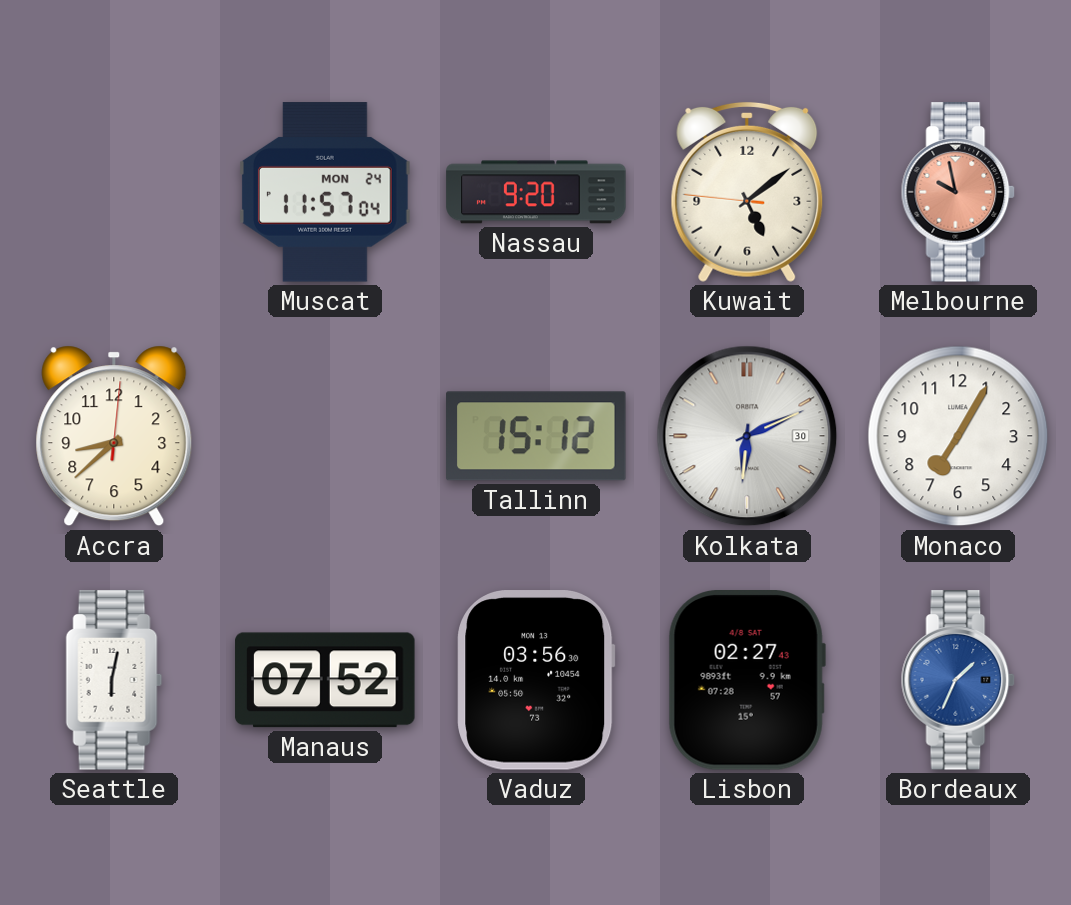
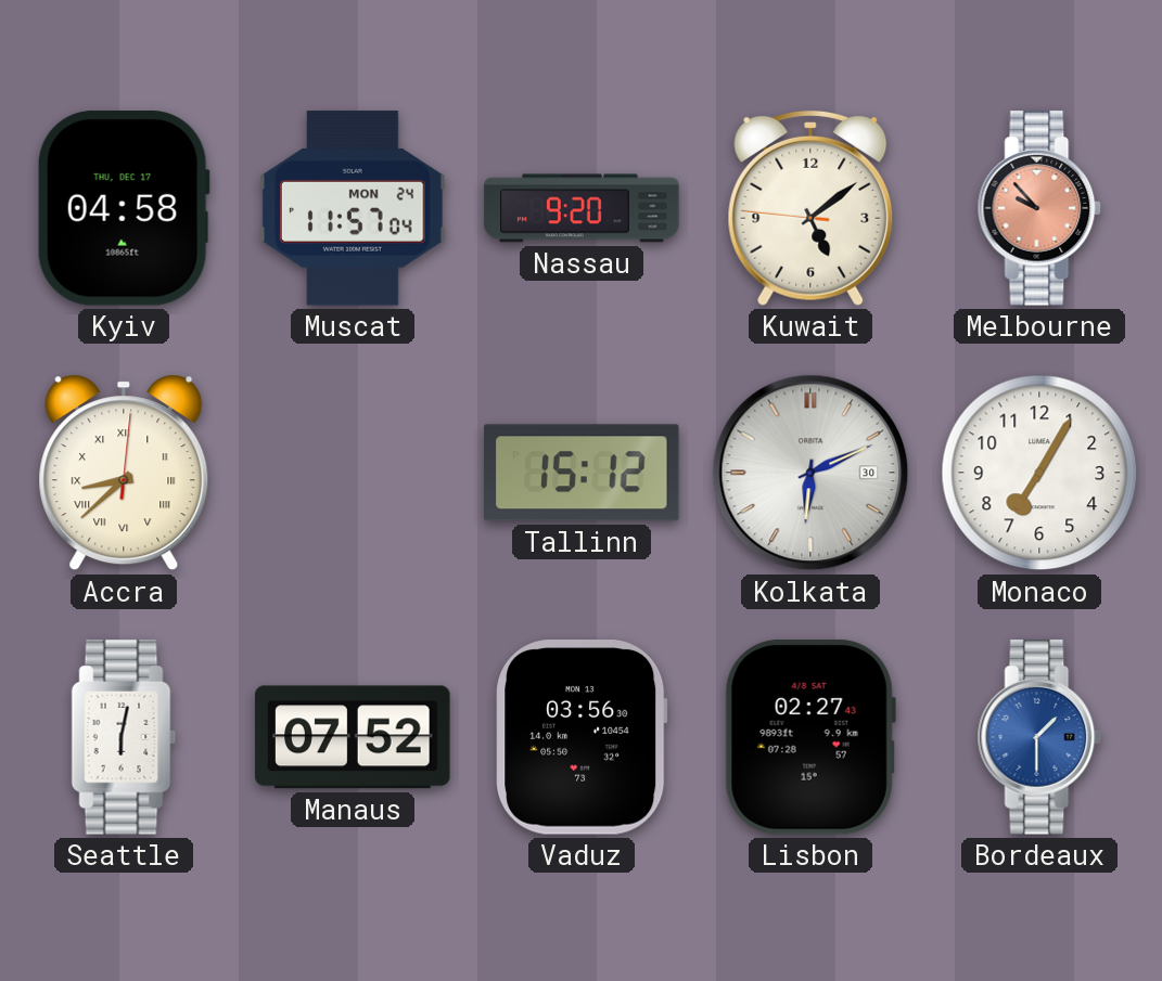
Kyiv: none -> 04:58
Melbourne: 9:58 -> 9:53
Accra numerals: Arabic -> Roman
Bordeaux: 1:34 -> 1:30
